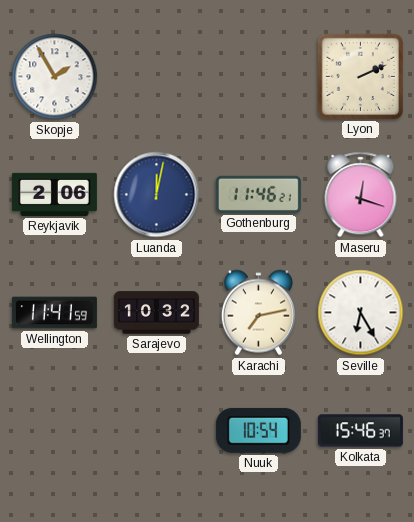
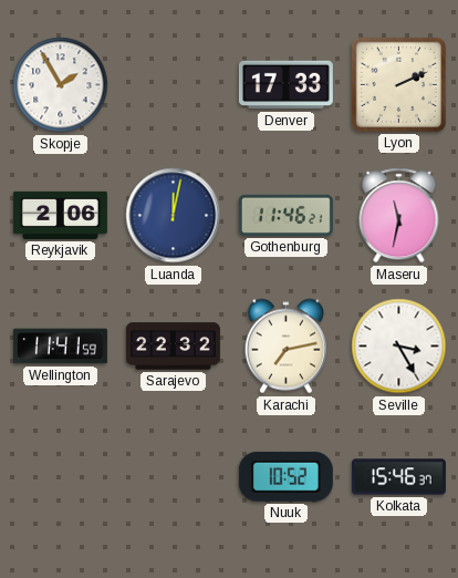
Denver: none -> 17:33
Maseru: 12:18 -> 11:32
Sarajevo: 10:32 -> 22:32
Seville: 6:25 -> 3:25
Nuuk: 10:54 -> 10:52
